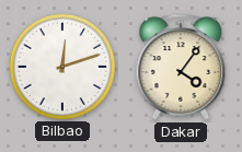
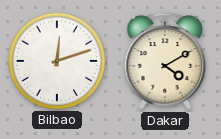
Dakar: 4:06 -> 4:10
